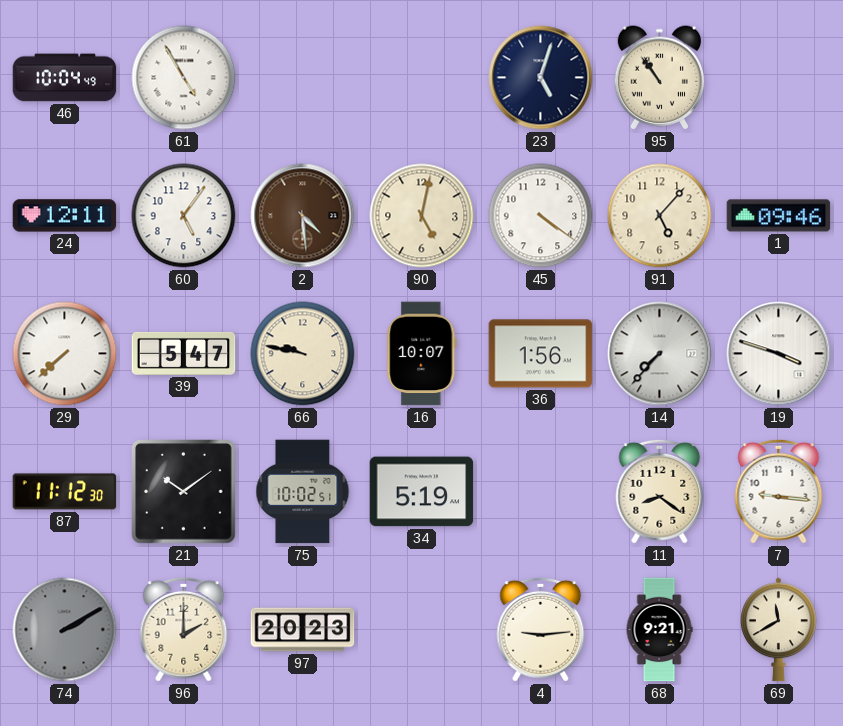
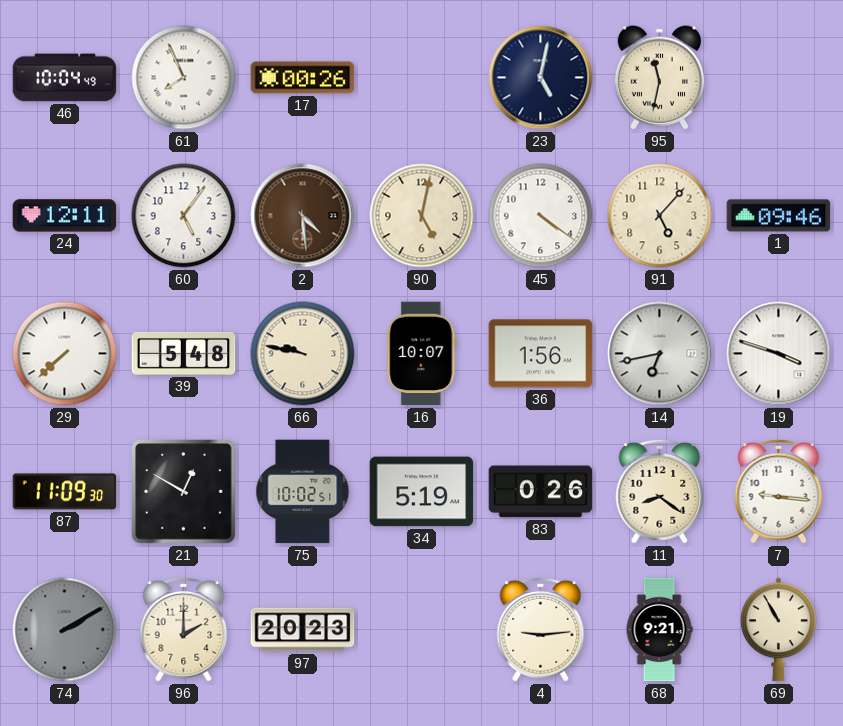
61: 4:55 -> 7:56
17: none -> 00:26
23: 5:03 -> 5:02
95: 10:54 -> 11:32
39: 5:47 -> 5:48
14: 7:37 -> 6:43
87: 11:12 -> 11:09
21: 10:09 -> 12:50
83: none -> 0:26
69: 11:40 -> 10:55
